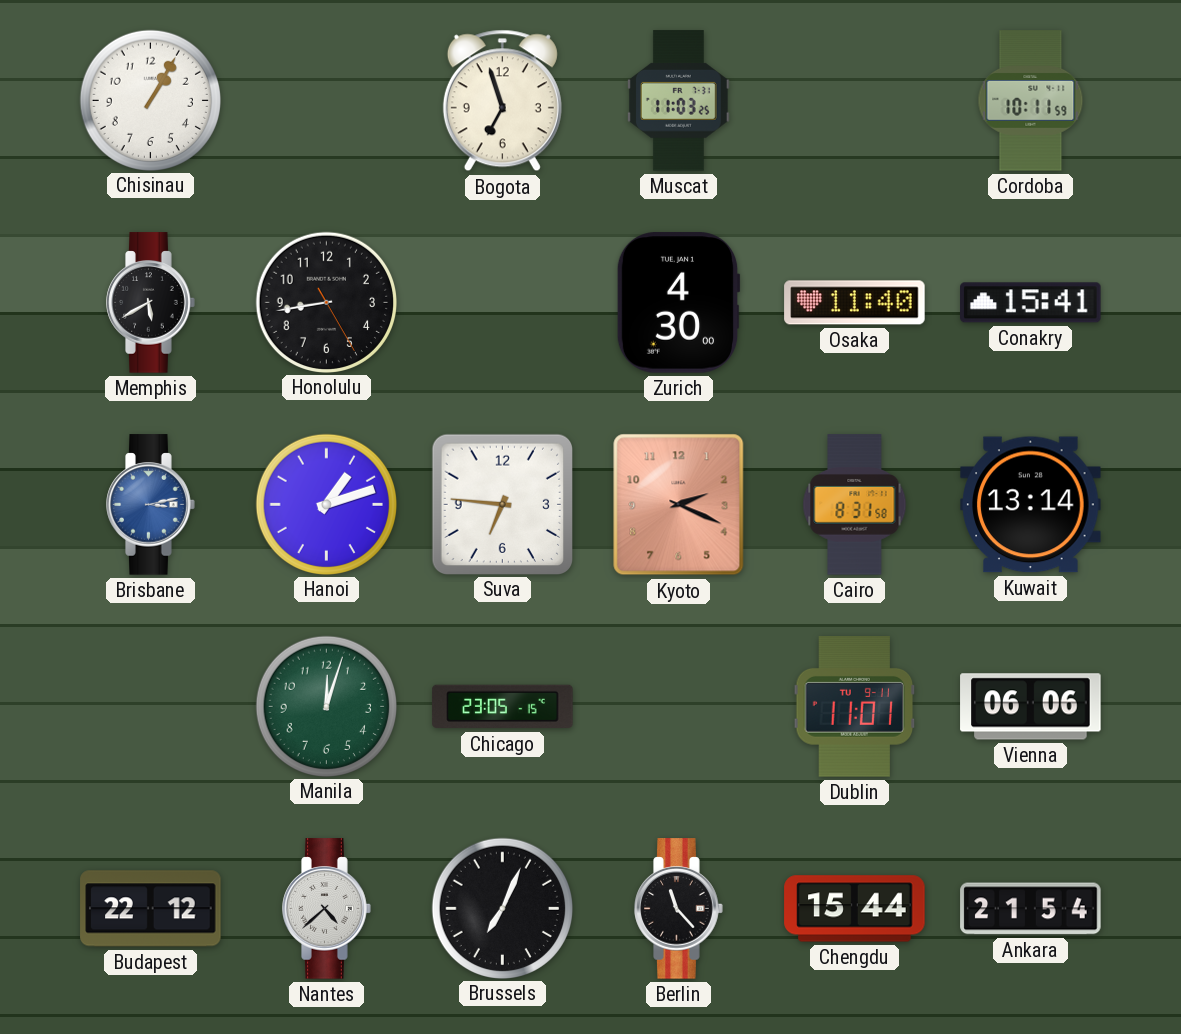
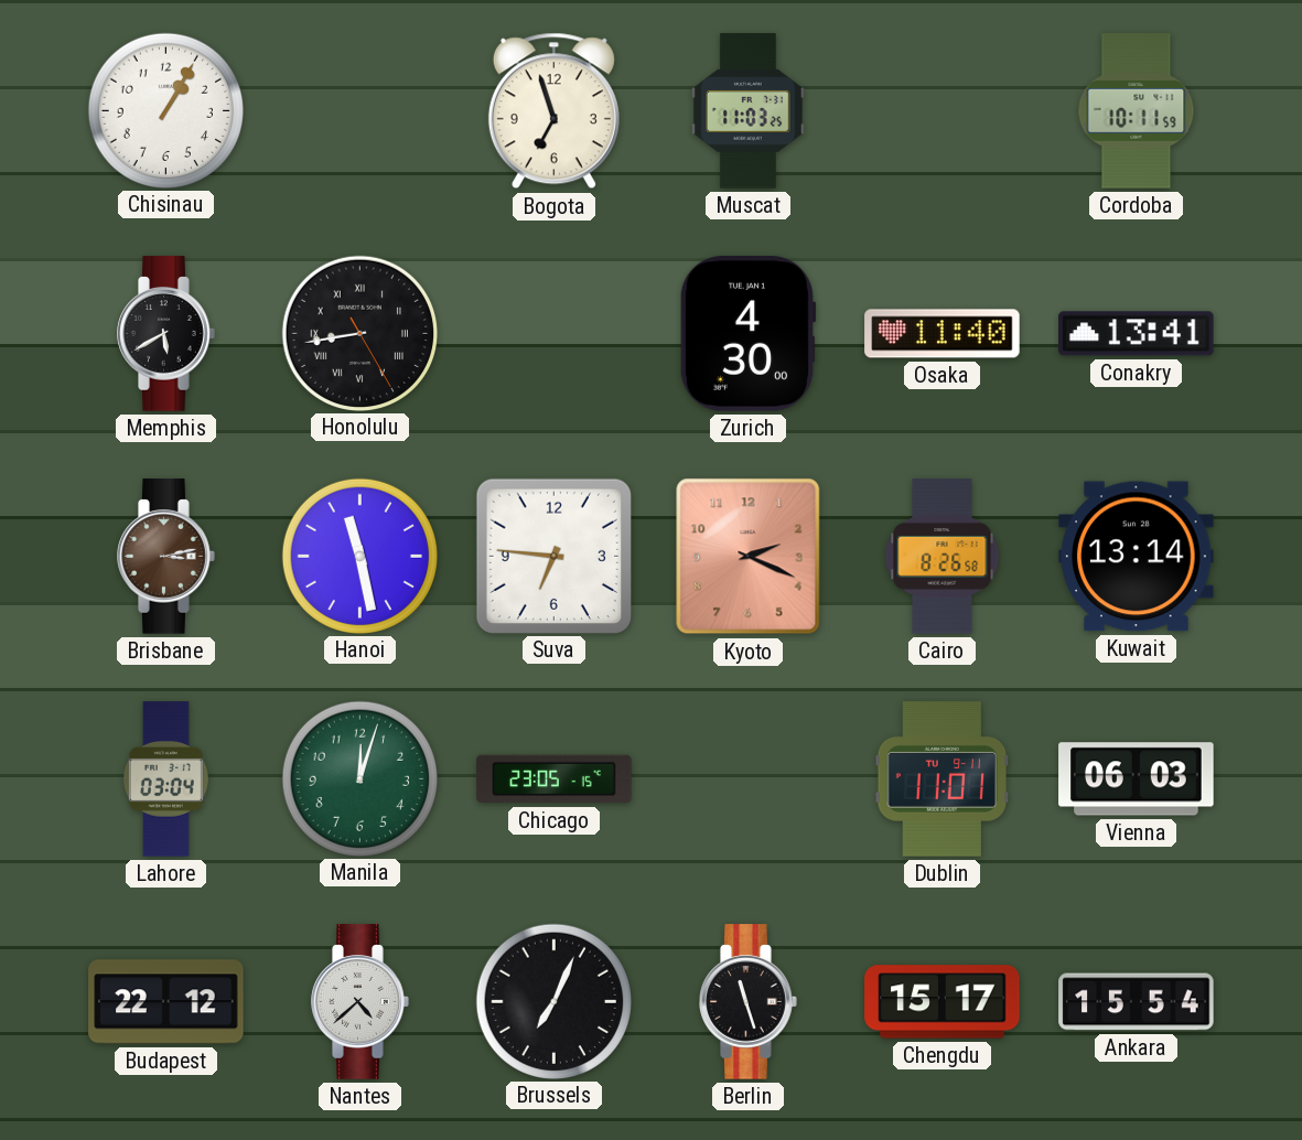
Honolulu numerals: Arabic -> Roman
Conakry: 15:41 -> 13:41
Brisbane dial: blue -> brown
Hanoi: 1:12 -> 11:28
Cairo: 8:31 -> 8:26
Lahore: none -> 03:04
Vienna: 06:06 -> 06:03
Berlin: 11:23 -> 11:27
Chengdu: 15:44 -> 15:17
Ankara: 21:54 -> 15:54
